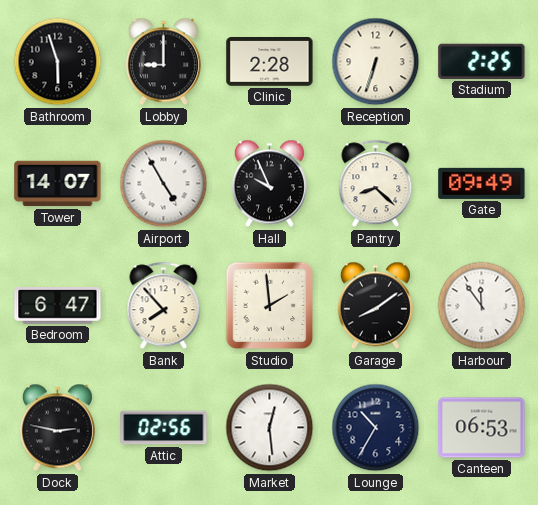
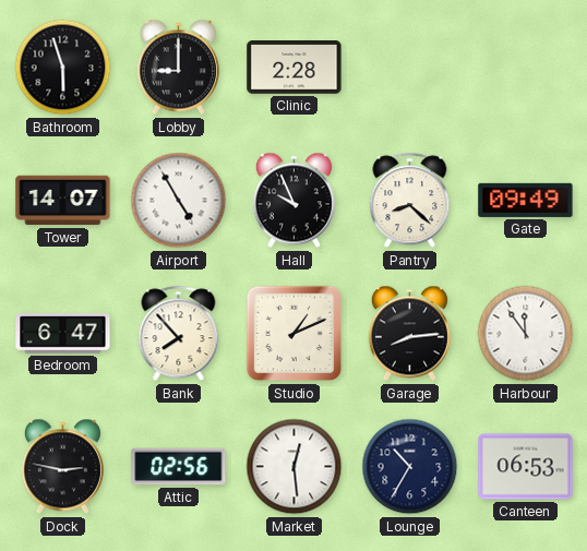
Reception: 6:33 -> none
Stadium: 2:25 -> none
Studio: 1:59 -> 1:11
Garage: 8:09 -> 8:14
